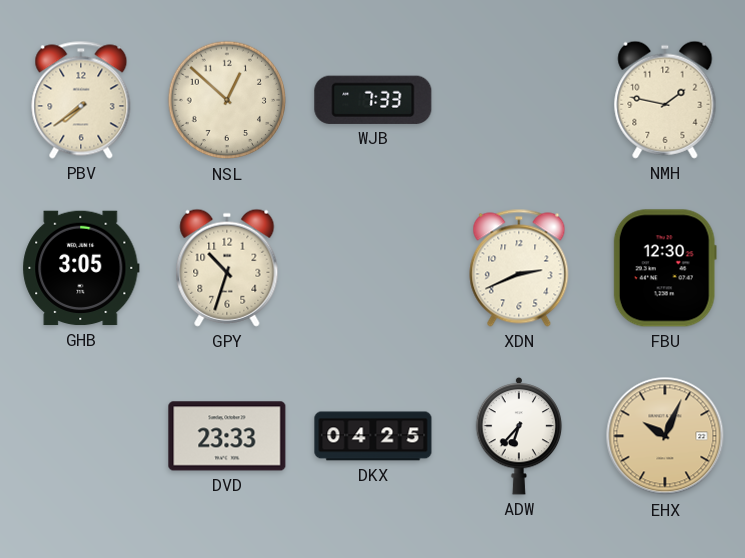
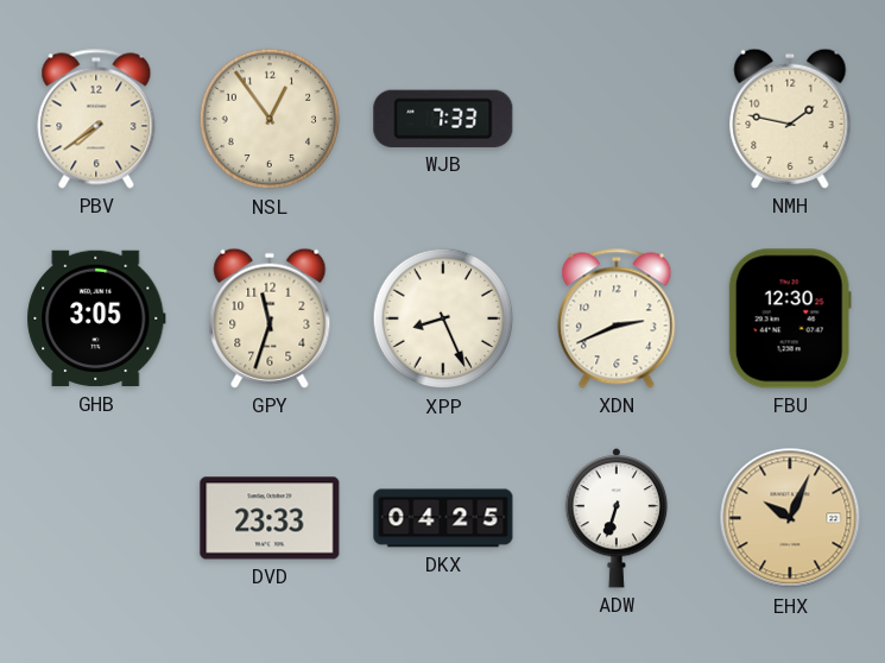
NSL: 12:52 -> 12:54
GPY: 10:33 -> 11:33
XPP: none -> 8:26
ADW: 6:37 -> 6:33
